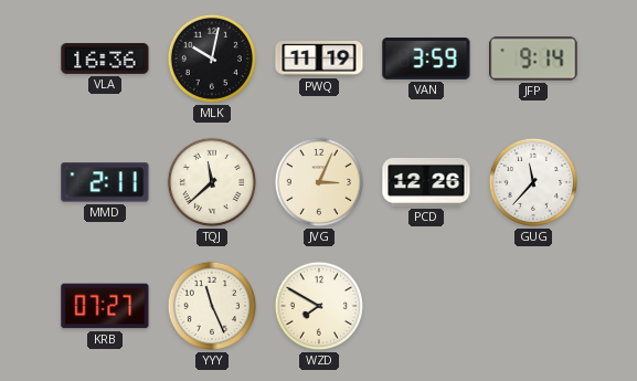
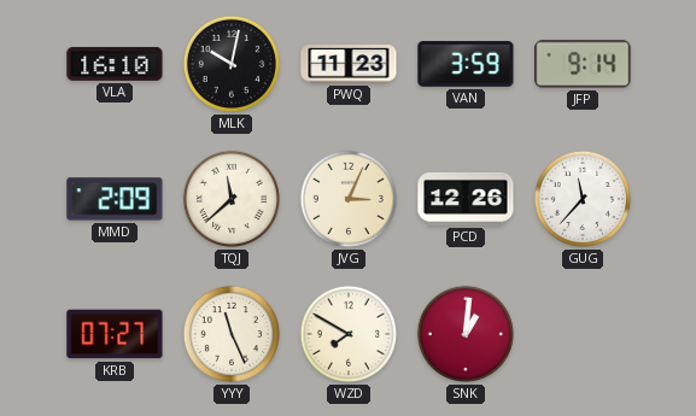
VLA: 16:36 -> 16:10
PWQ: 11:19 -> 11:23
MMD: 2:11 -> 2:09
SNK: none -> 1:01
